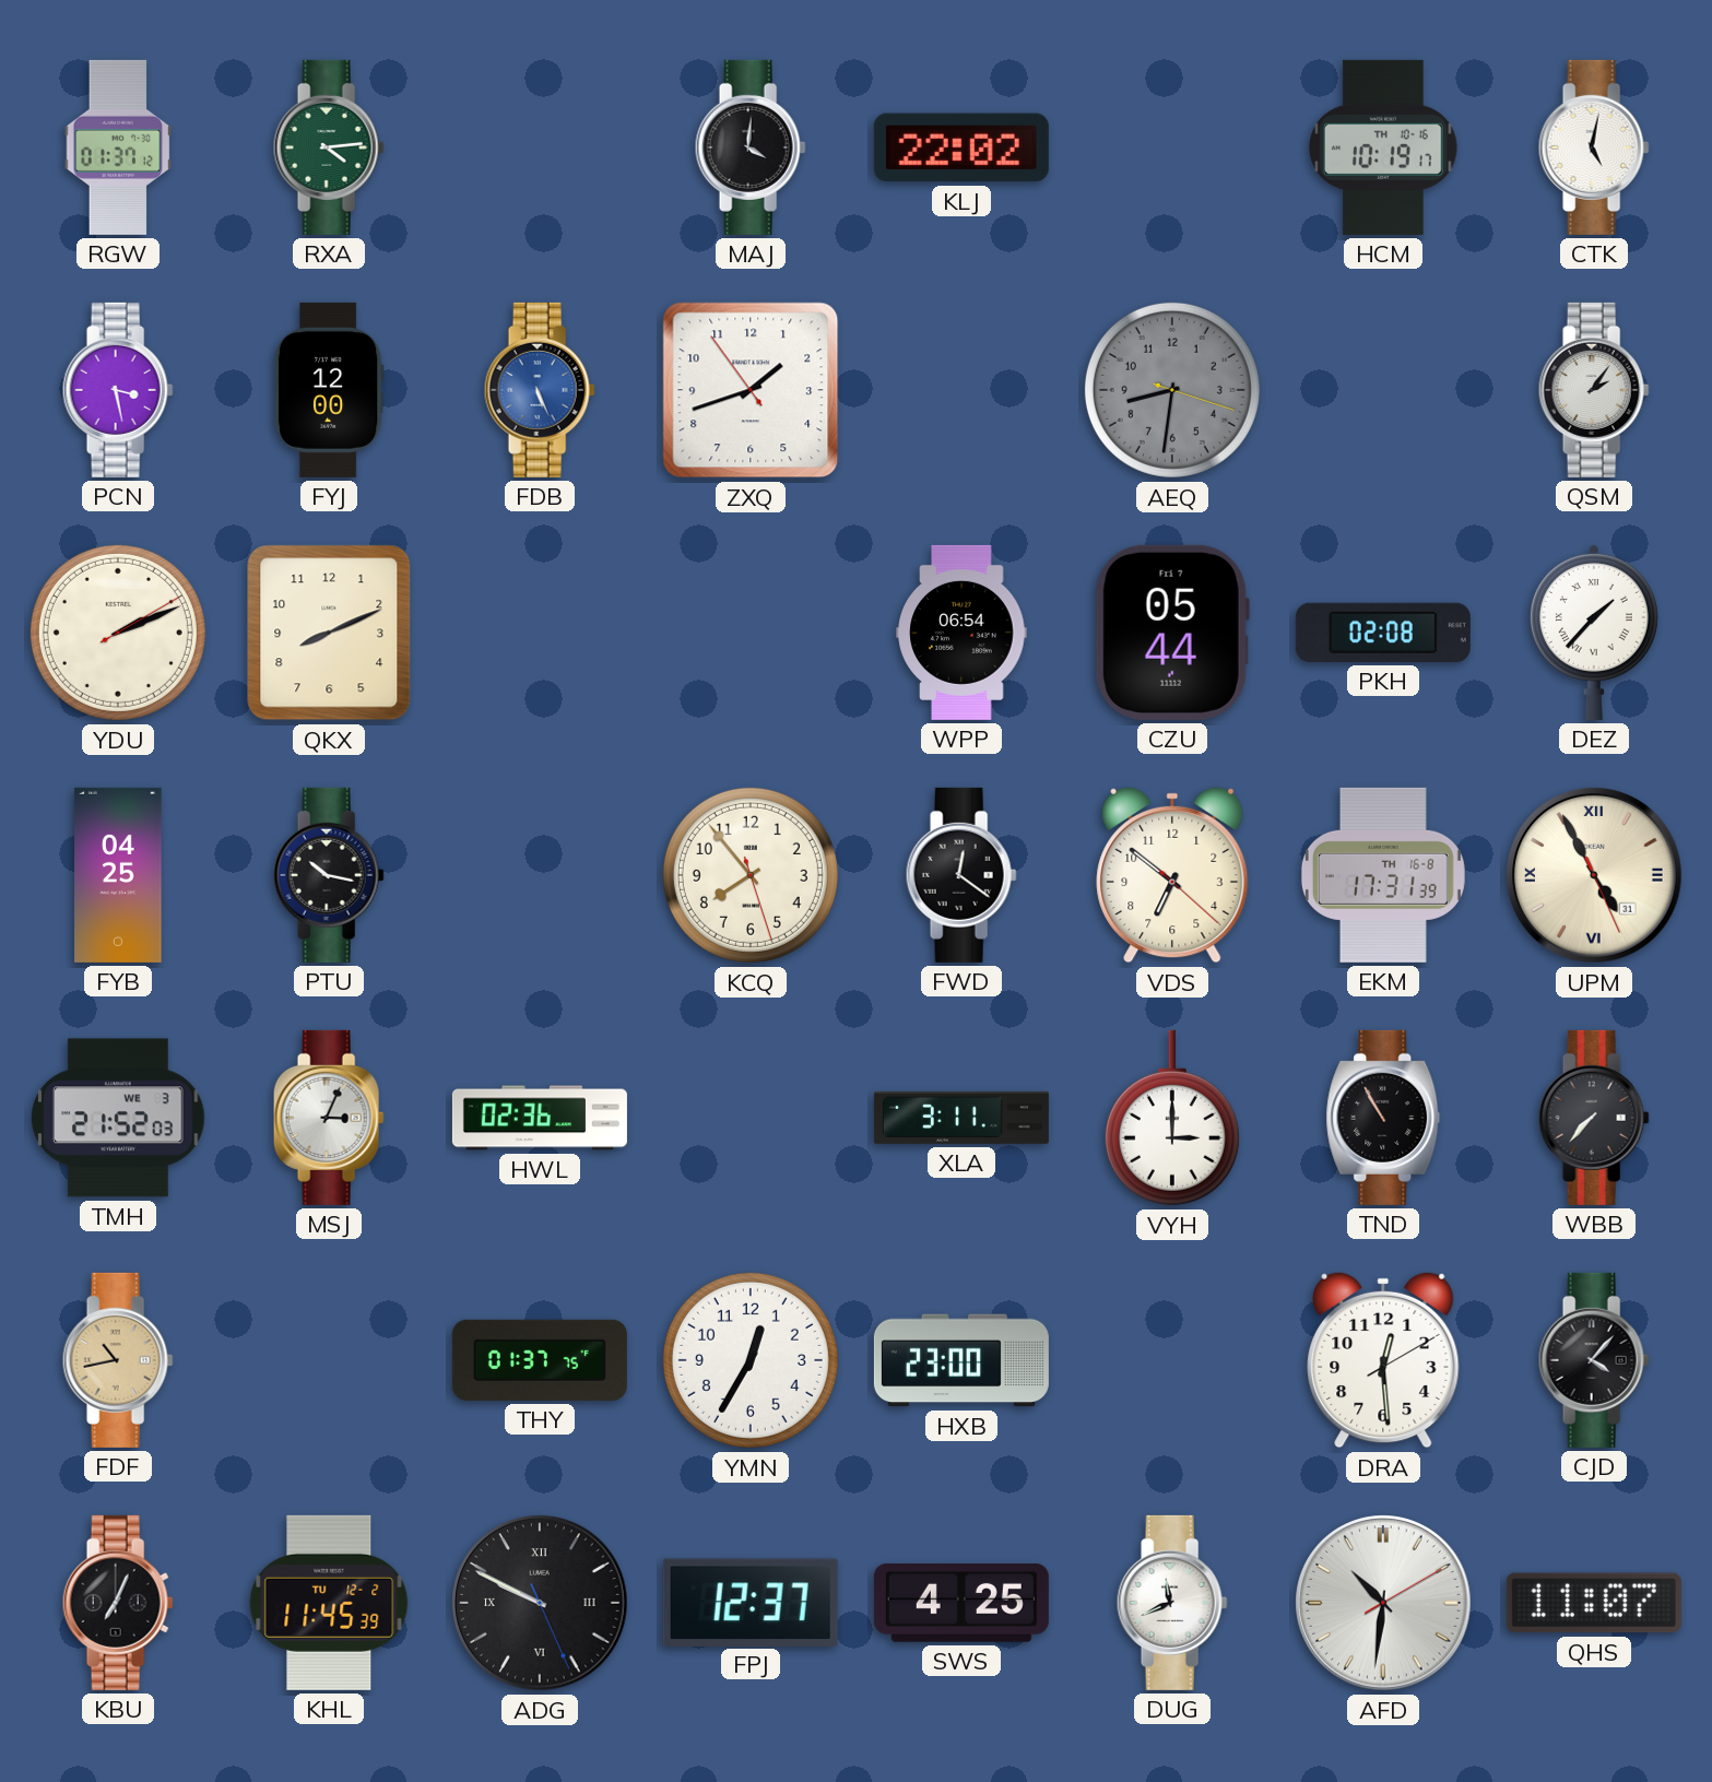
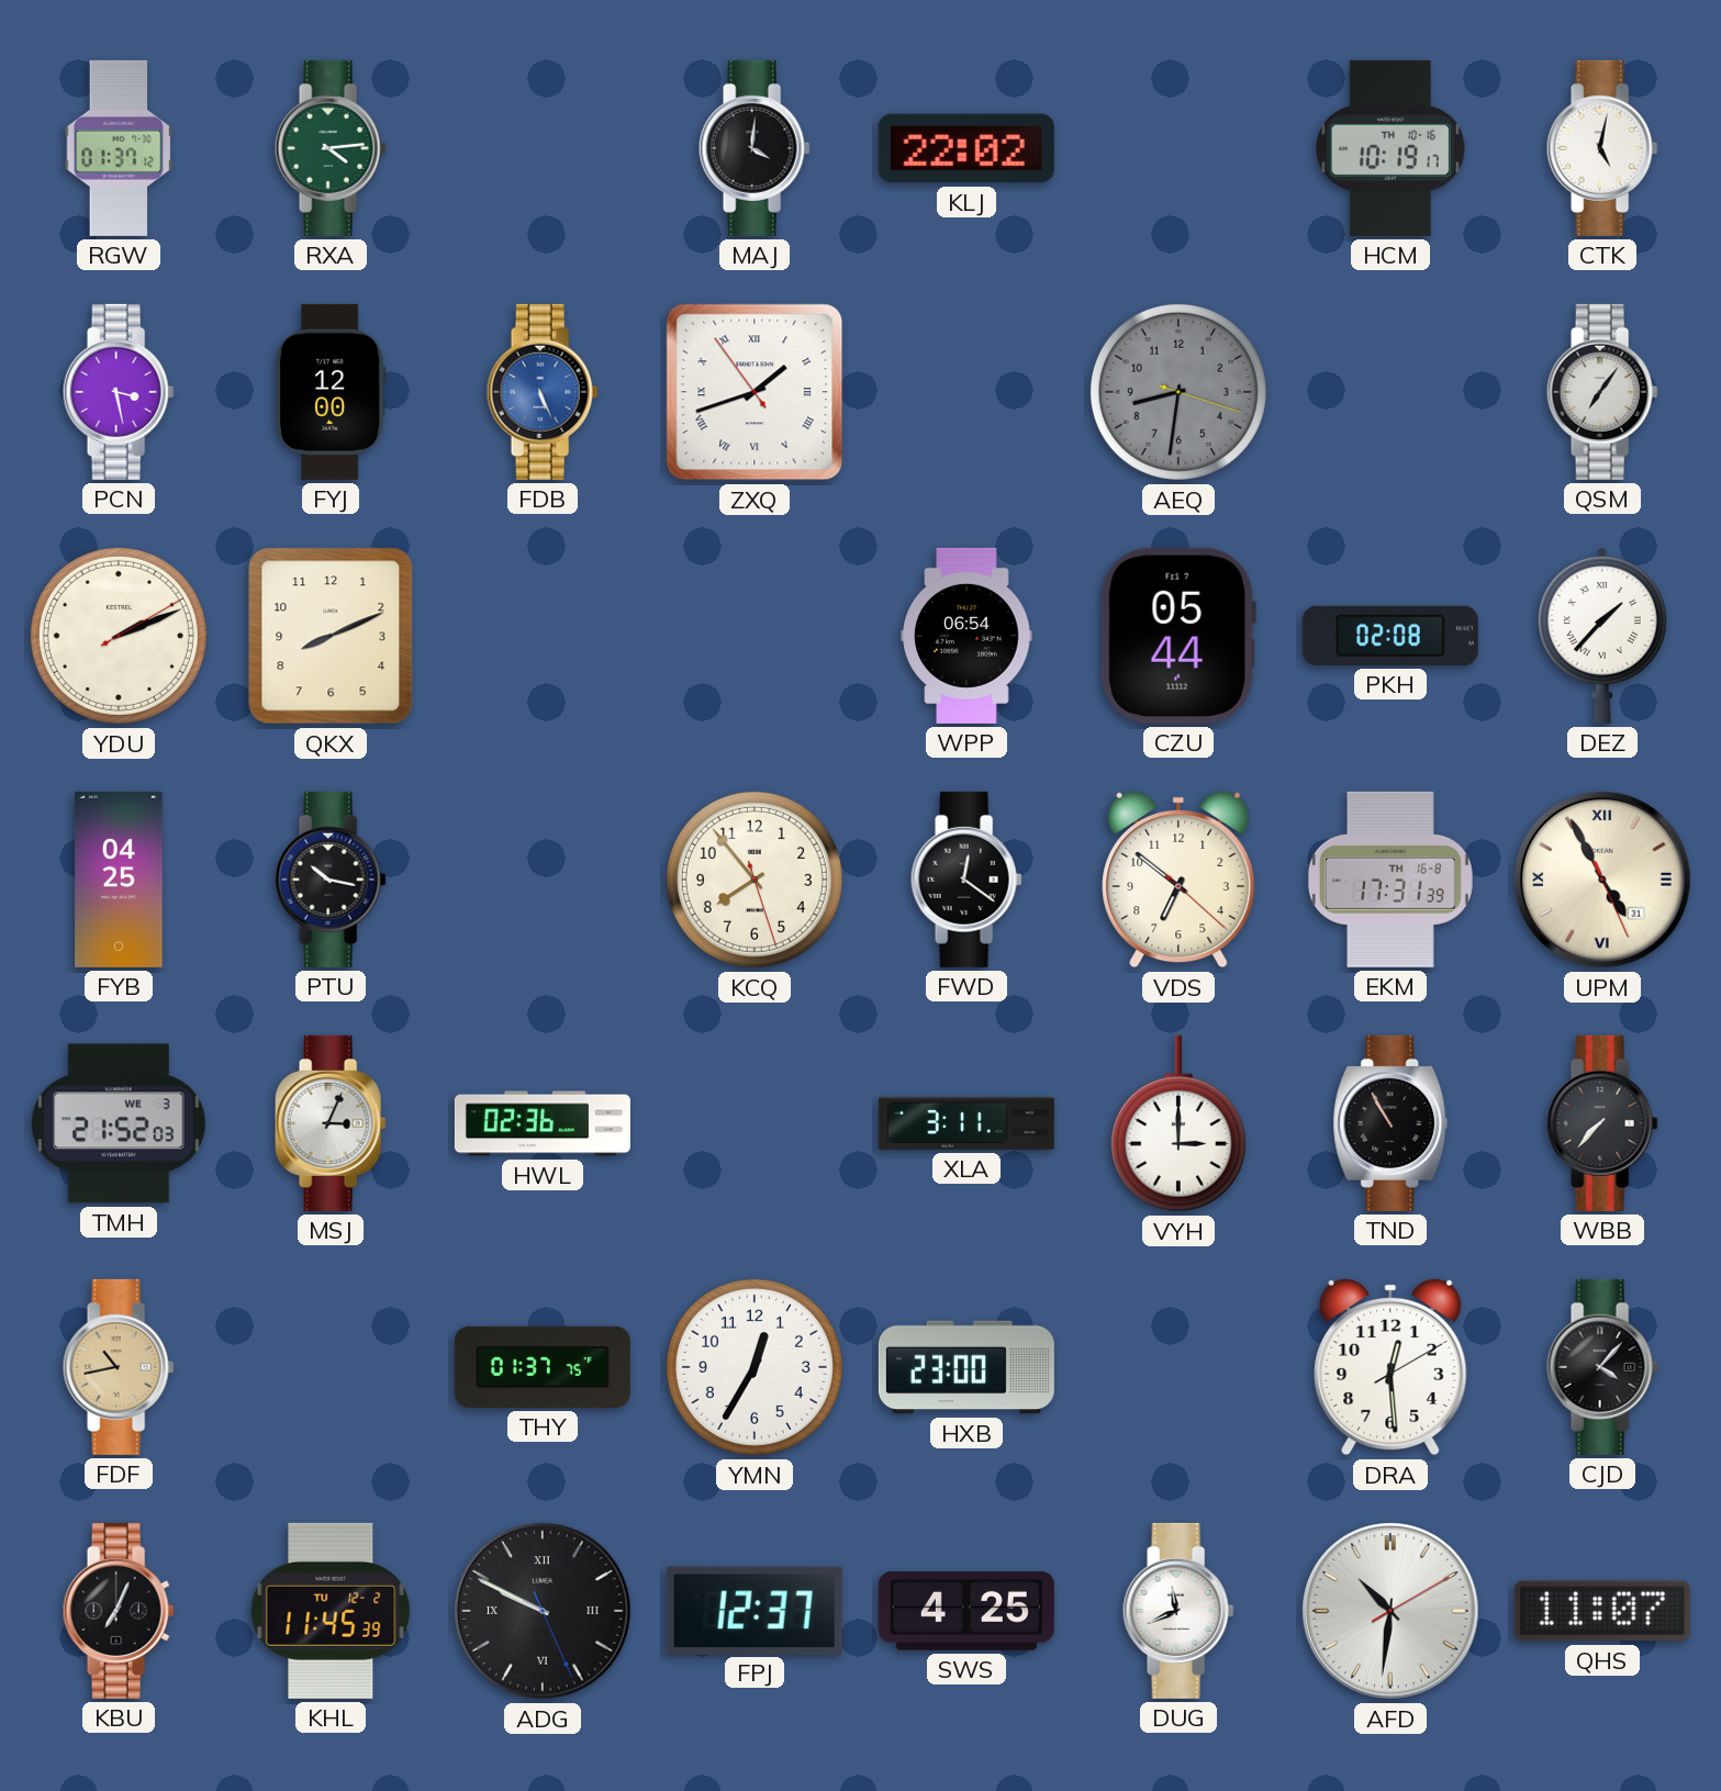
ZXQ numerals: Arabic -> Roman
QSM: 2:06 -> 7:06
